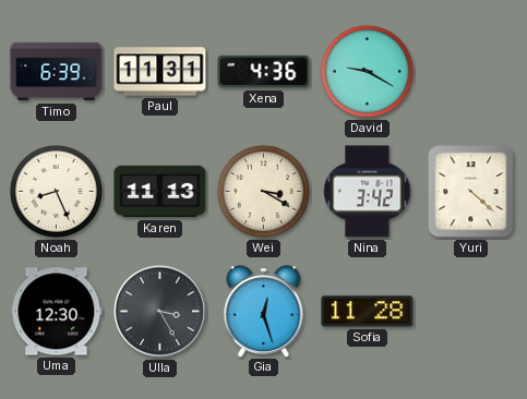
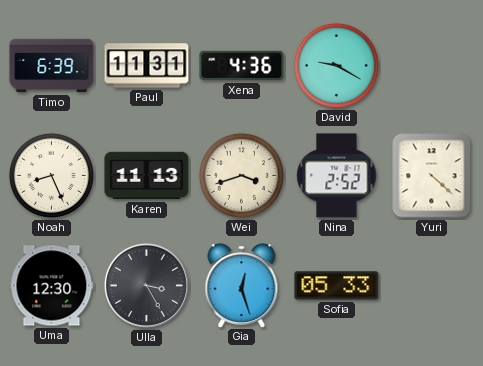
Wei: 3:20 -> 3:42
Nina: 3:42 -> 2:52
Sofia: 11:28 -> 05:33
